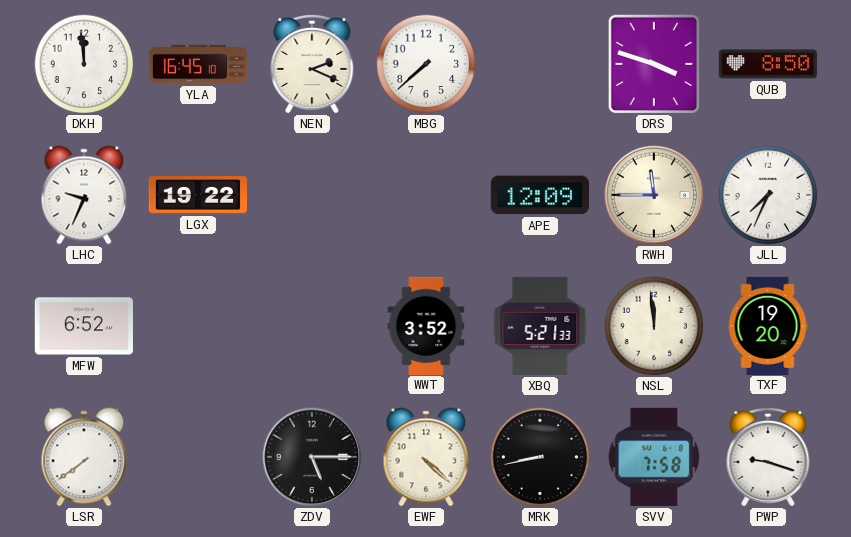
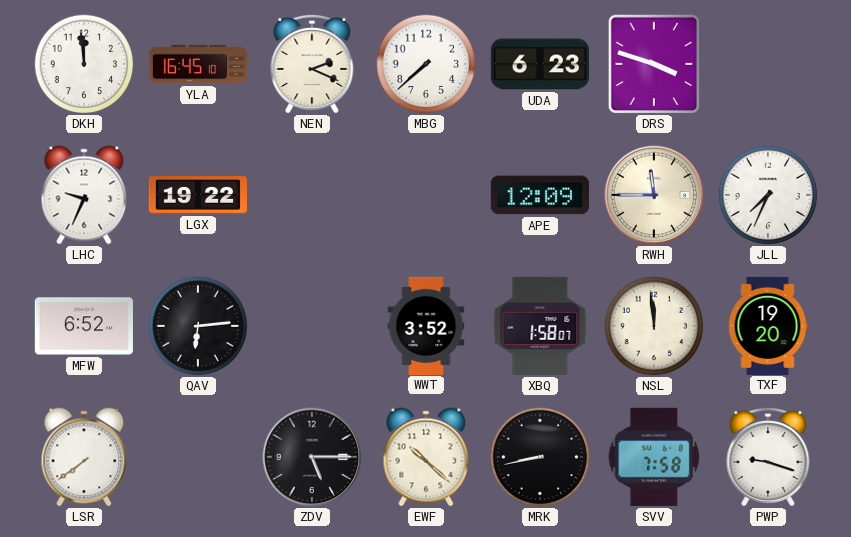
UDA: none -> 6:23
QUB: 8:50 -> none
QAV: none -> 6:14
XBQ: 5:21 -> 1:58
EWF: 4:22 -> 10:22
